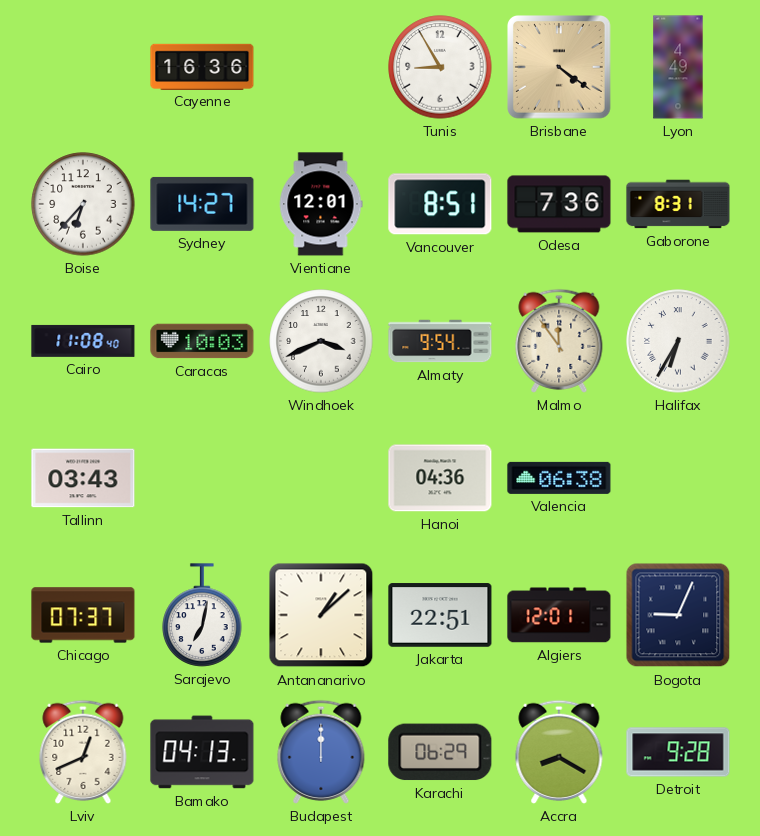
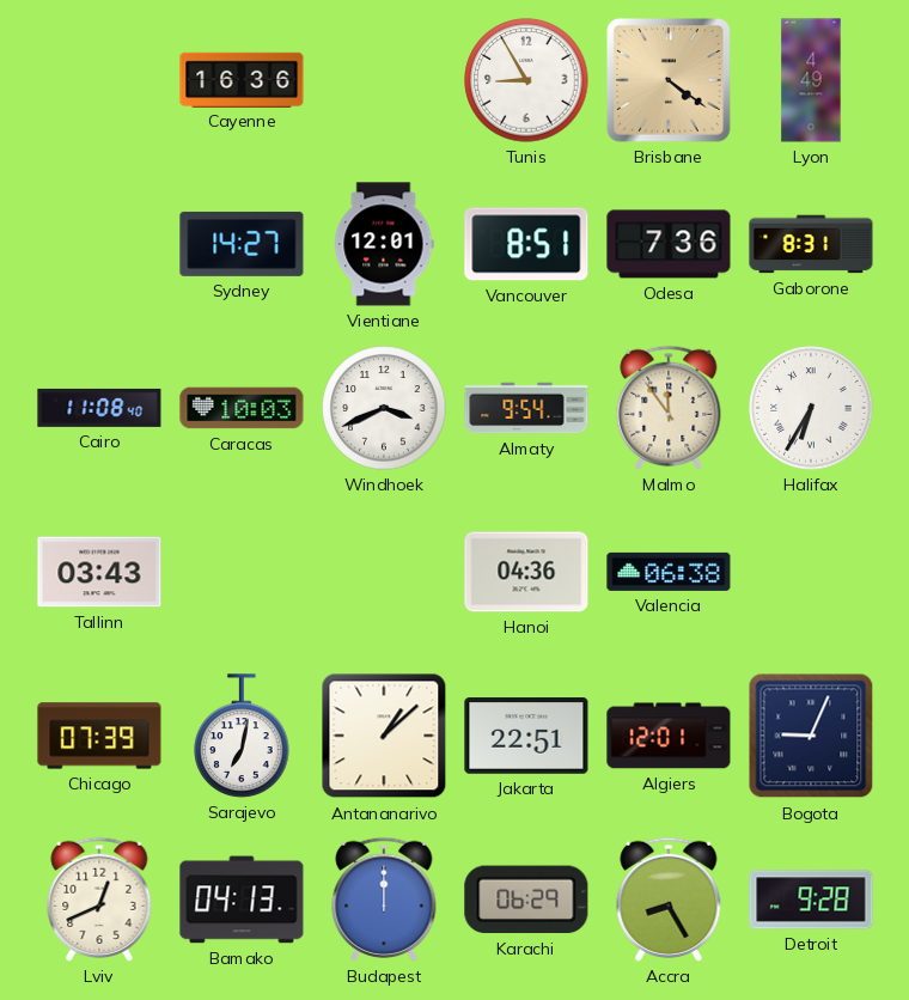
Boise: 6:37 -> none
Chicago: 07:37 -> 07:39
Accra: 8:20 -> 8:25
